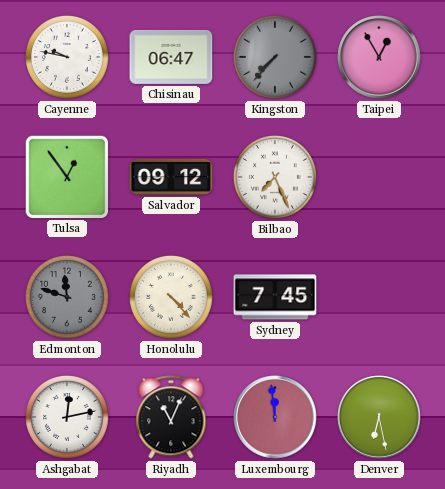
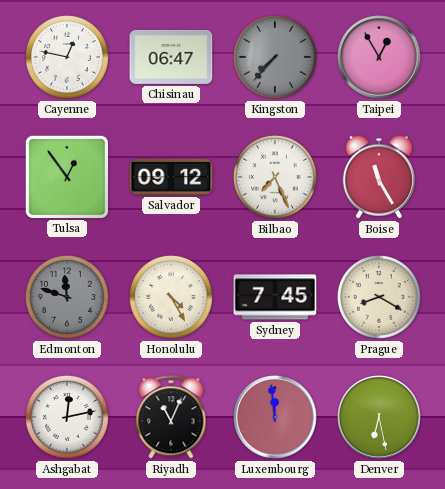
Cayenne: 9:47 -> 12:47
Boise: none -> 11:25
Honolulu: 4:23 -> 4:25
Prague: none -> 8:20
